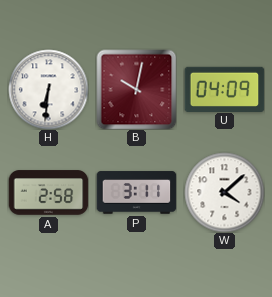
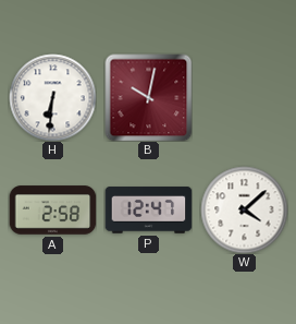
U: 04:09 -> none
P: 3:11 -> 12:47
